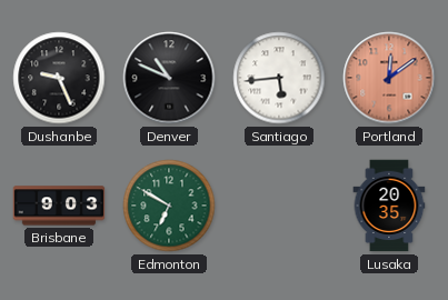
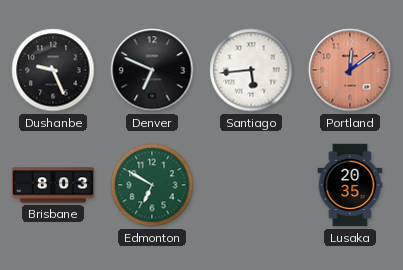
Denver: 10:49 -> 6:49
Brisbane: 9:03 -> 8:03
